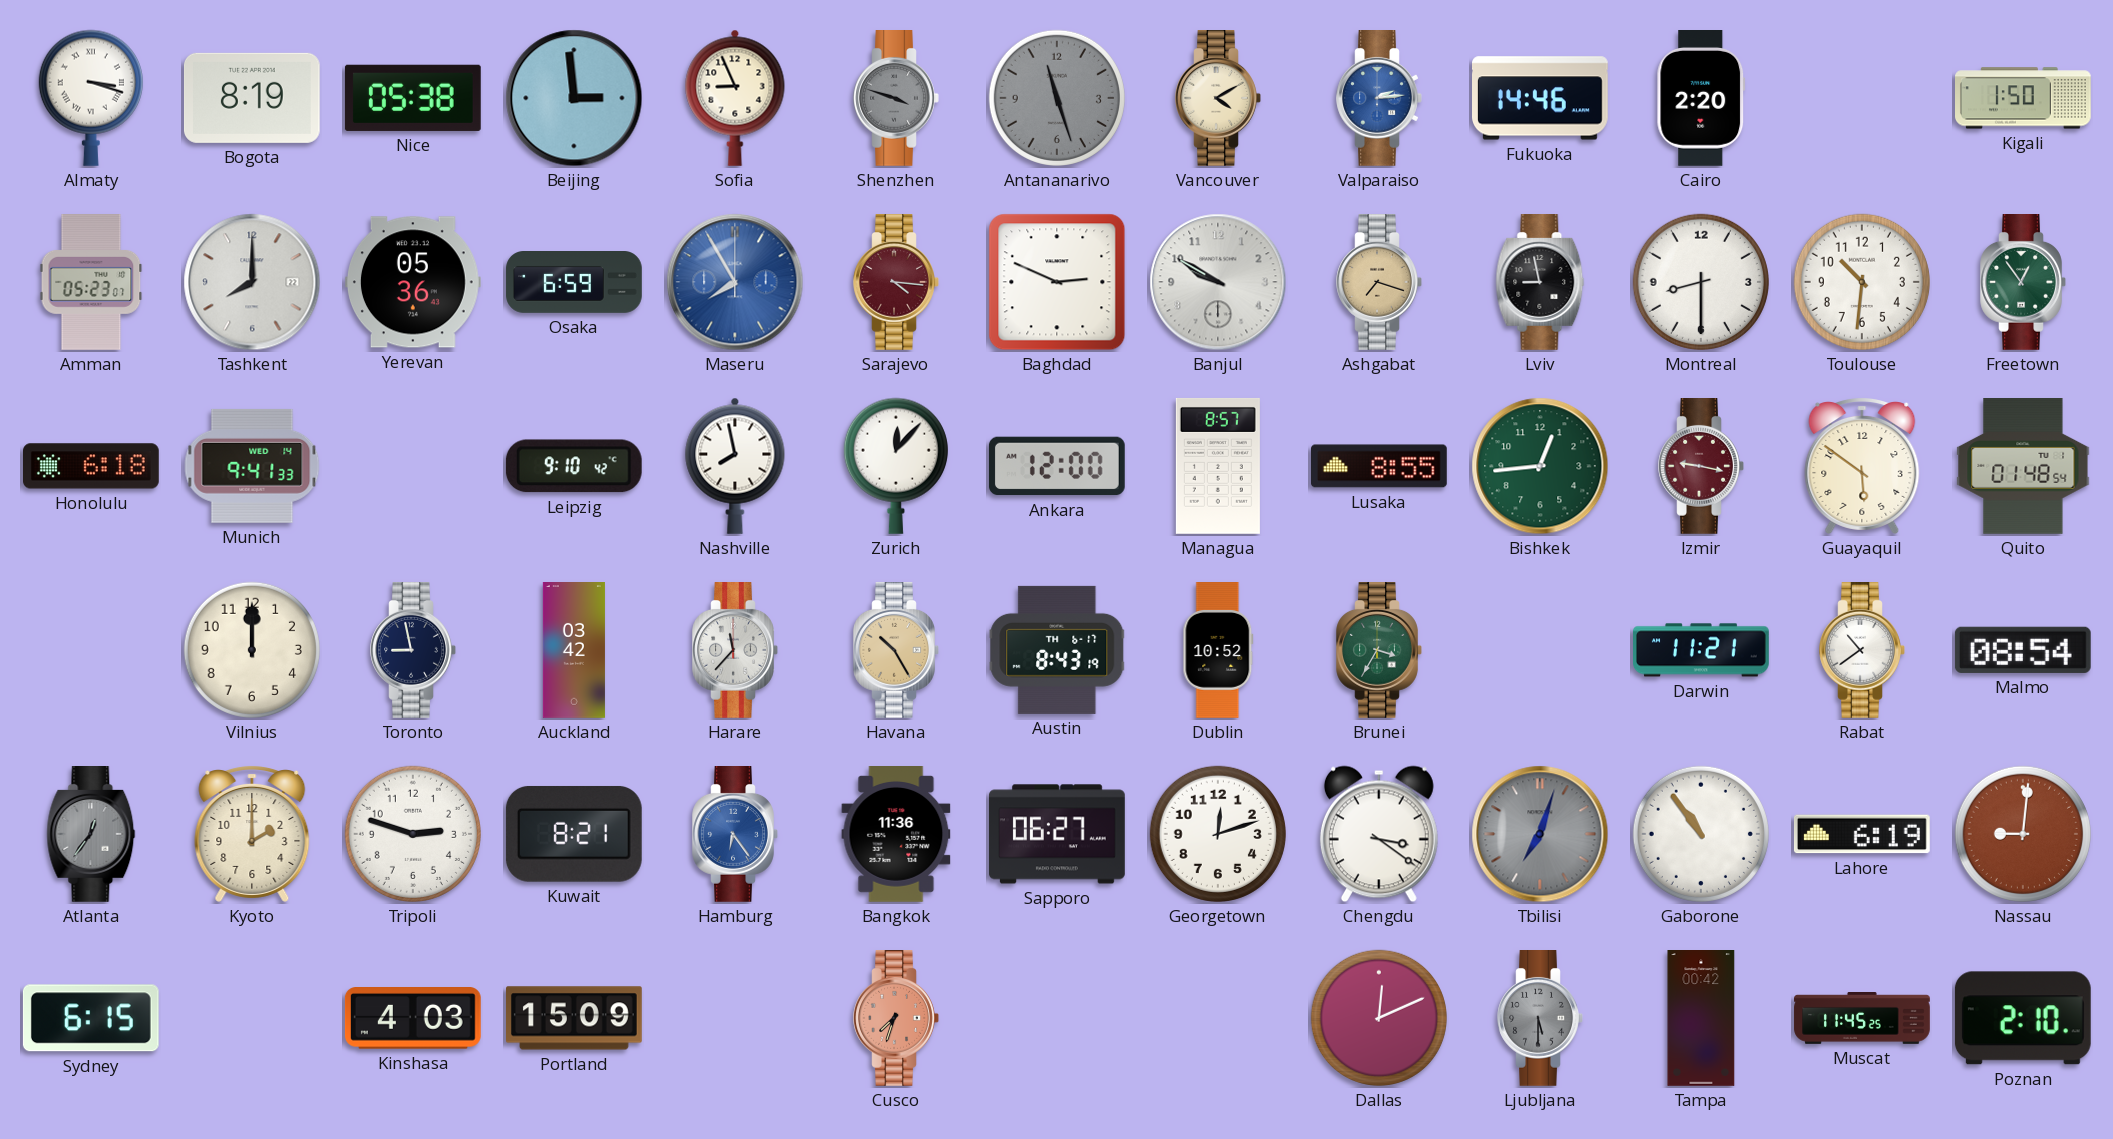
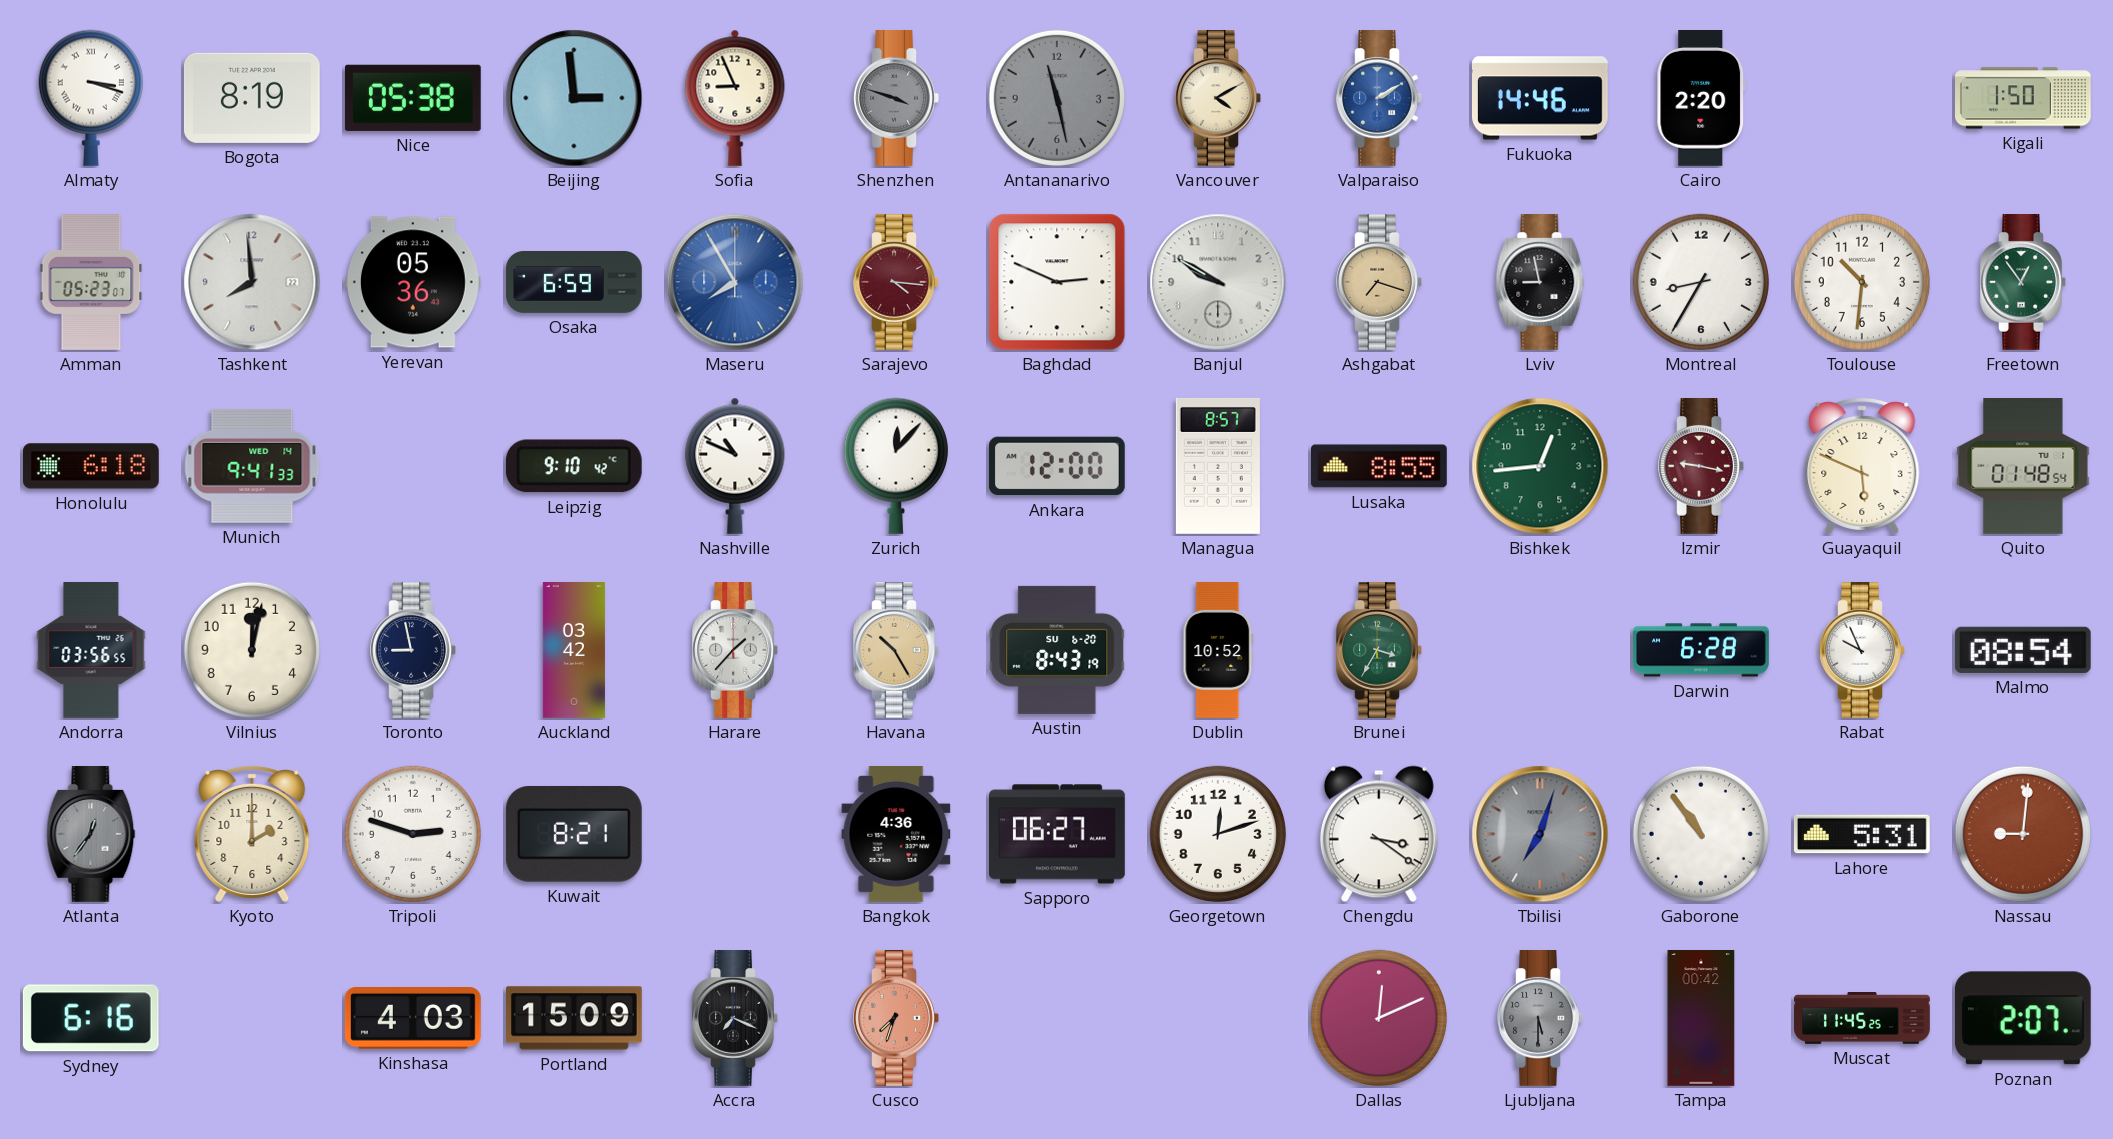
Antananarivo: 11:27 -> 11:28
Valparaiso: 2:14 -> 2:10
Tashkent: 8:00 -> 7:59
Montreal: 8:30 -> 8:35
Nashville: 7:58 -> 10:49
Guayaquil: 5:51 -> 5:49
Andorra: none -> 03:56
Vilnius: 12:00 -> 12:02
Harare: 11:37 -> 1:37
Austin date: TH 6-17 -> SU 6-20
Darwin: 11:21 -> 6:28
Rabat: 10:39 -> 9:56
Hamburg: 6:24 -> none
Bangkok: 11:36 -> 4:36
Lahore: 6:19 -> 5:31
Sydney: 6:15 -> 6:16
Accra: none -> 7:19
Poznan: 2:10 -> 2:07
